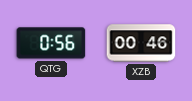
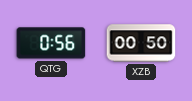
XZB: 00:46 -> 00:50
